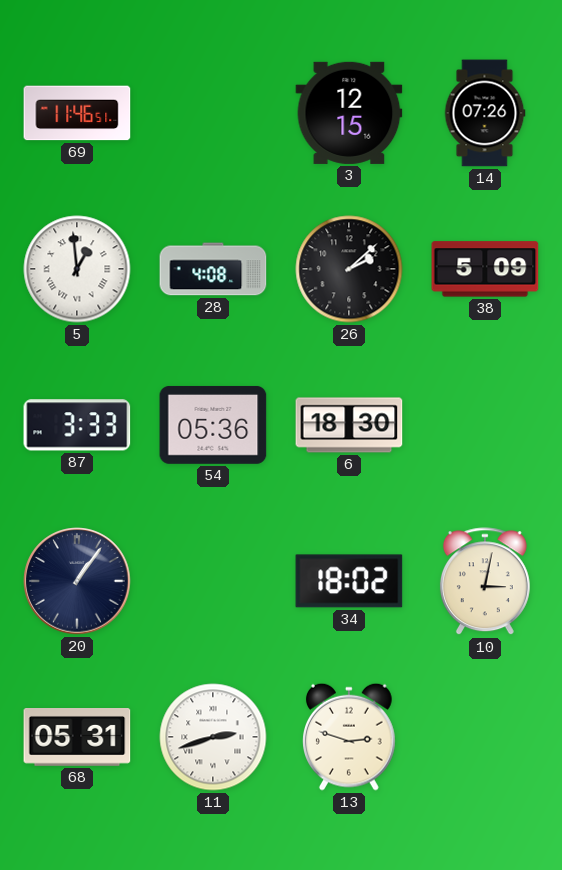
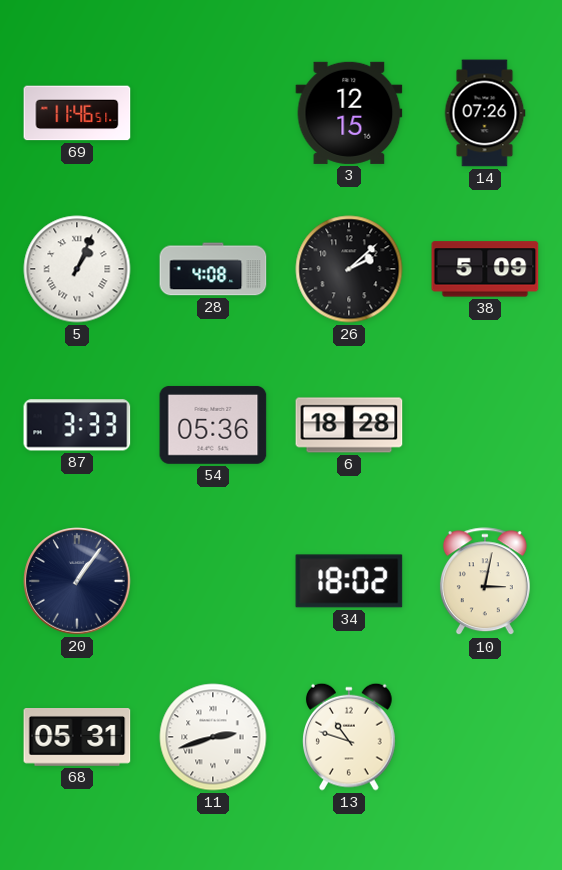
5: 12:59 -> 1:04
6: 18:30 -> 18:28
13: 2:48 -> 10:48
